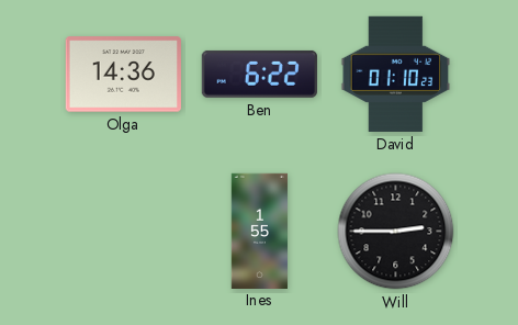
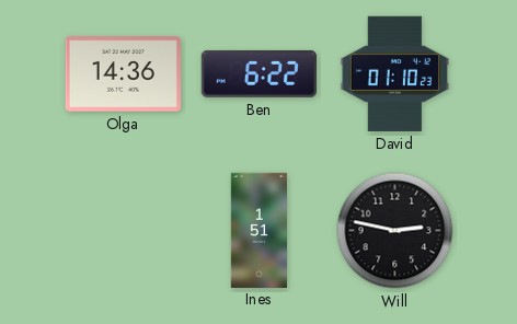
Ines: 1:55 -> 1:51
Will: 2:45 -> 2:47
